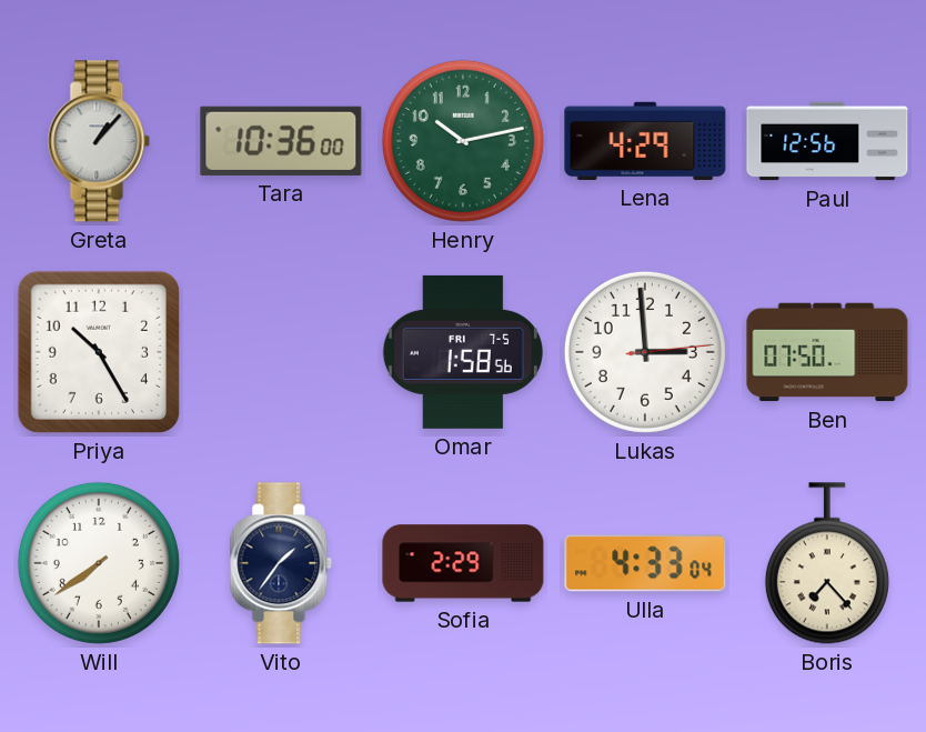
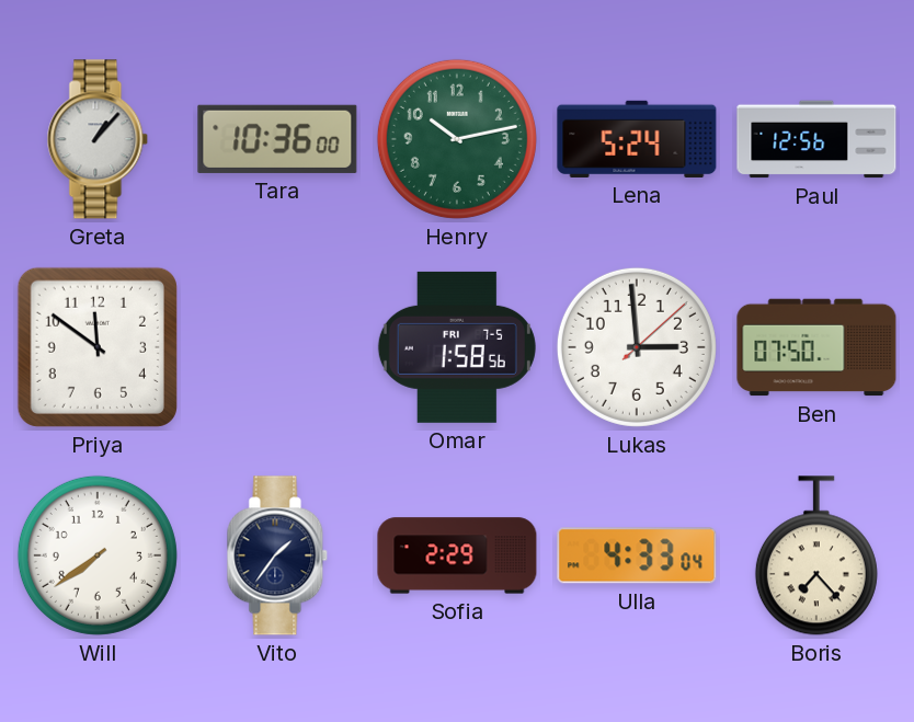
Lena: 4:29 -> 5:24
Priya: 10:25 -> 11:51
Lukas: 2:59:14 -> 2:59:08
